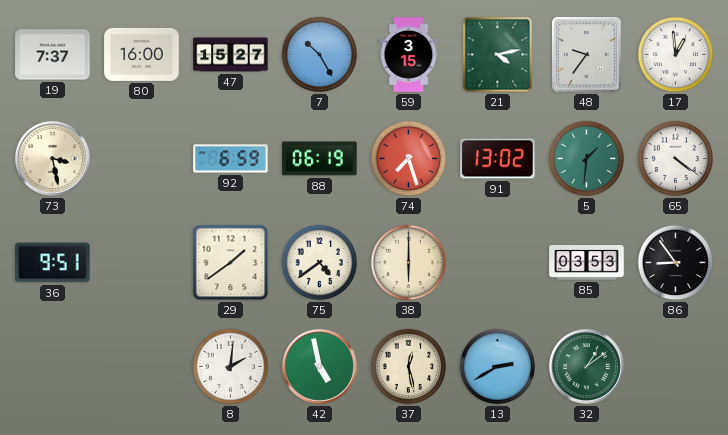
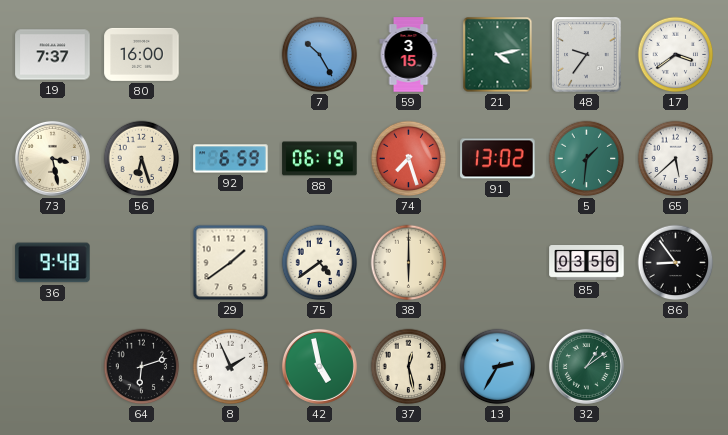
47: 15:27 -> none
17: 12:59 -> 3:39
56: none -> 6:27
65: 4:21 -> 5:38
36: 9:51 -> 9:48
85: 03:53 -> 03:56
64: none -> 6:12
8: 2:01 -> 1:56
13: 2:40 -> 2:35
